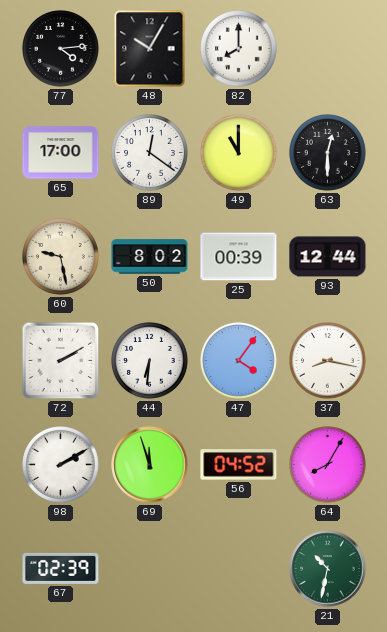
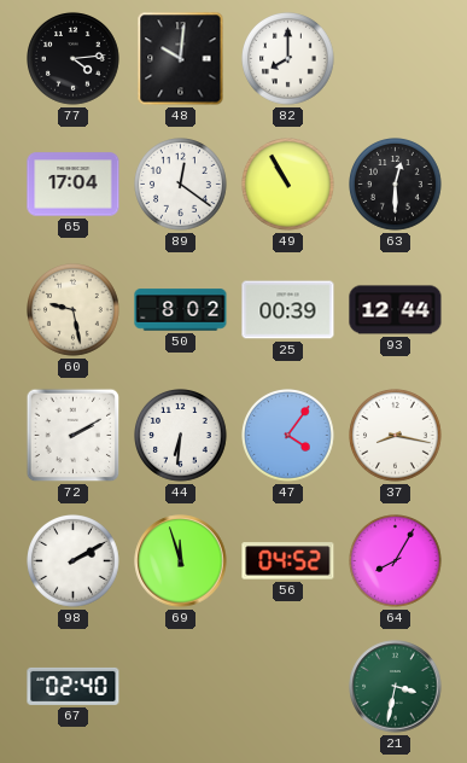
48: 10:05 -> 10:01
65: 17:00 -> 17:04
49: 11:00 -> 10:55
67: 02:39 -> 02:40
21: 10:32 -> 3:32
